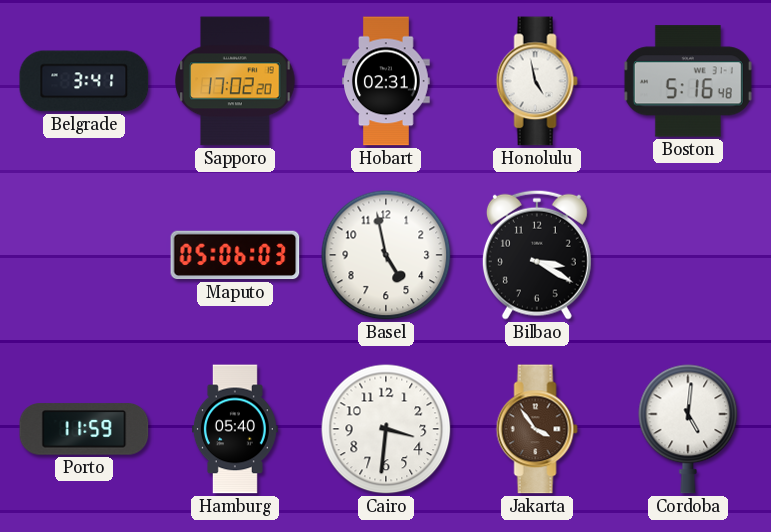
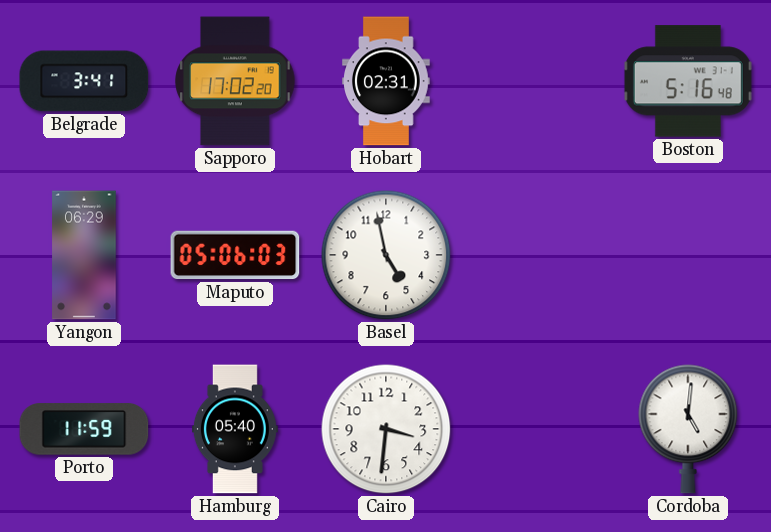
Honolulu: 4:58 -> none
Yangon: none -> 06:29
Bilbao: 3:20 -> none
Jakarta: 3:54 -> none
